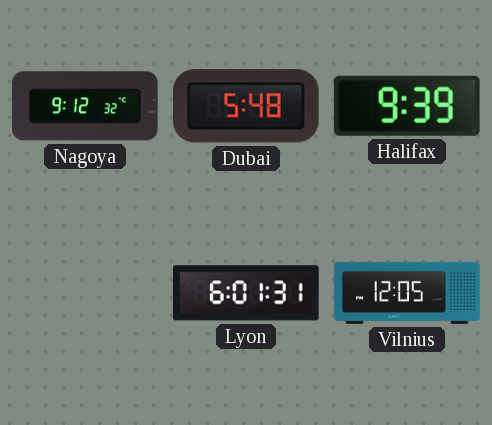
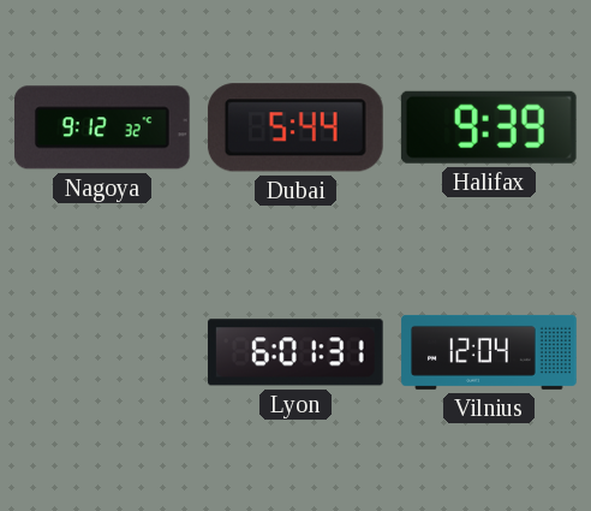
Dubai: 5:48 -> 5:44
Vilnius: 12:05 -> 12:04
